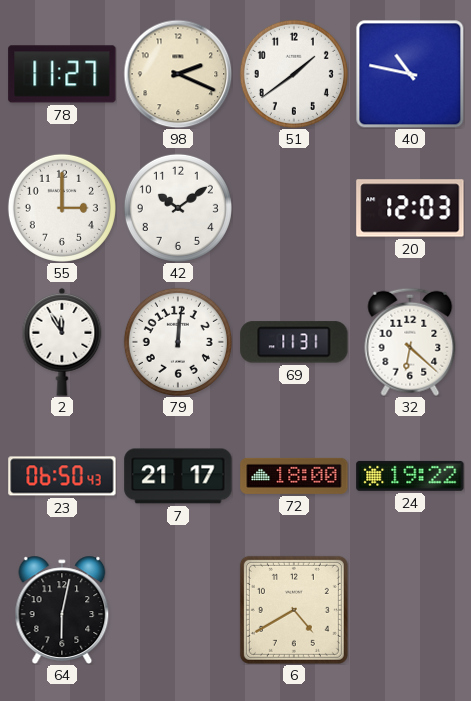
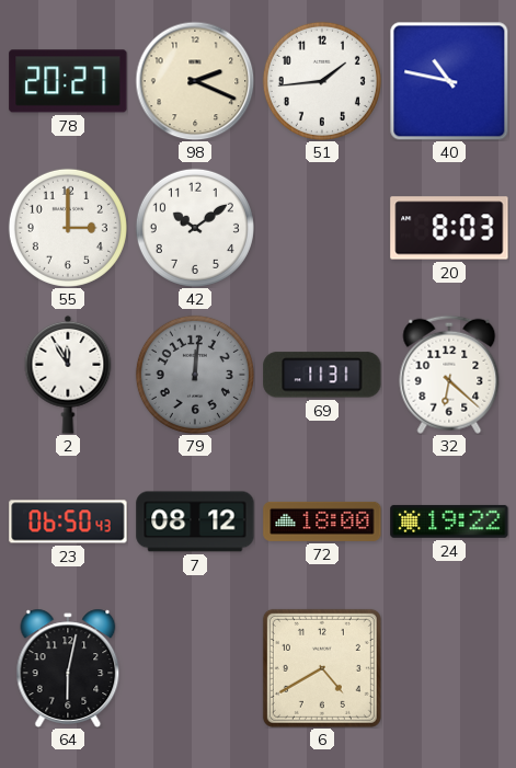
78: 11:27 -> 20:27
51: 1:39 -> 1:44
20: 12:03 -> 8:03
79 dial: white -> grey
7: 21:17 -> 08:12
